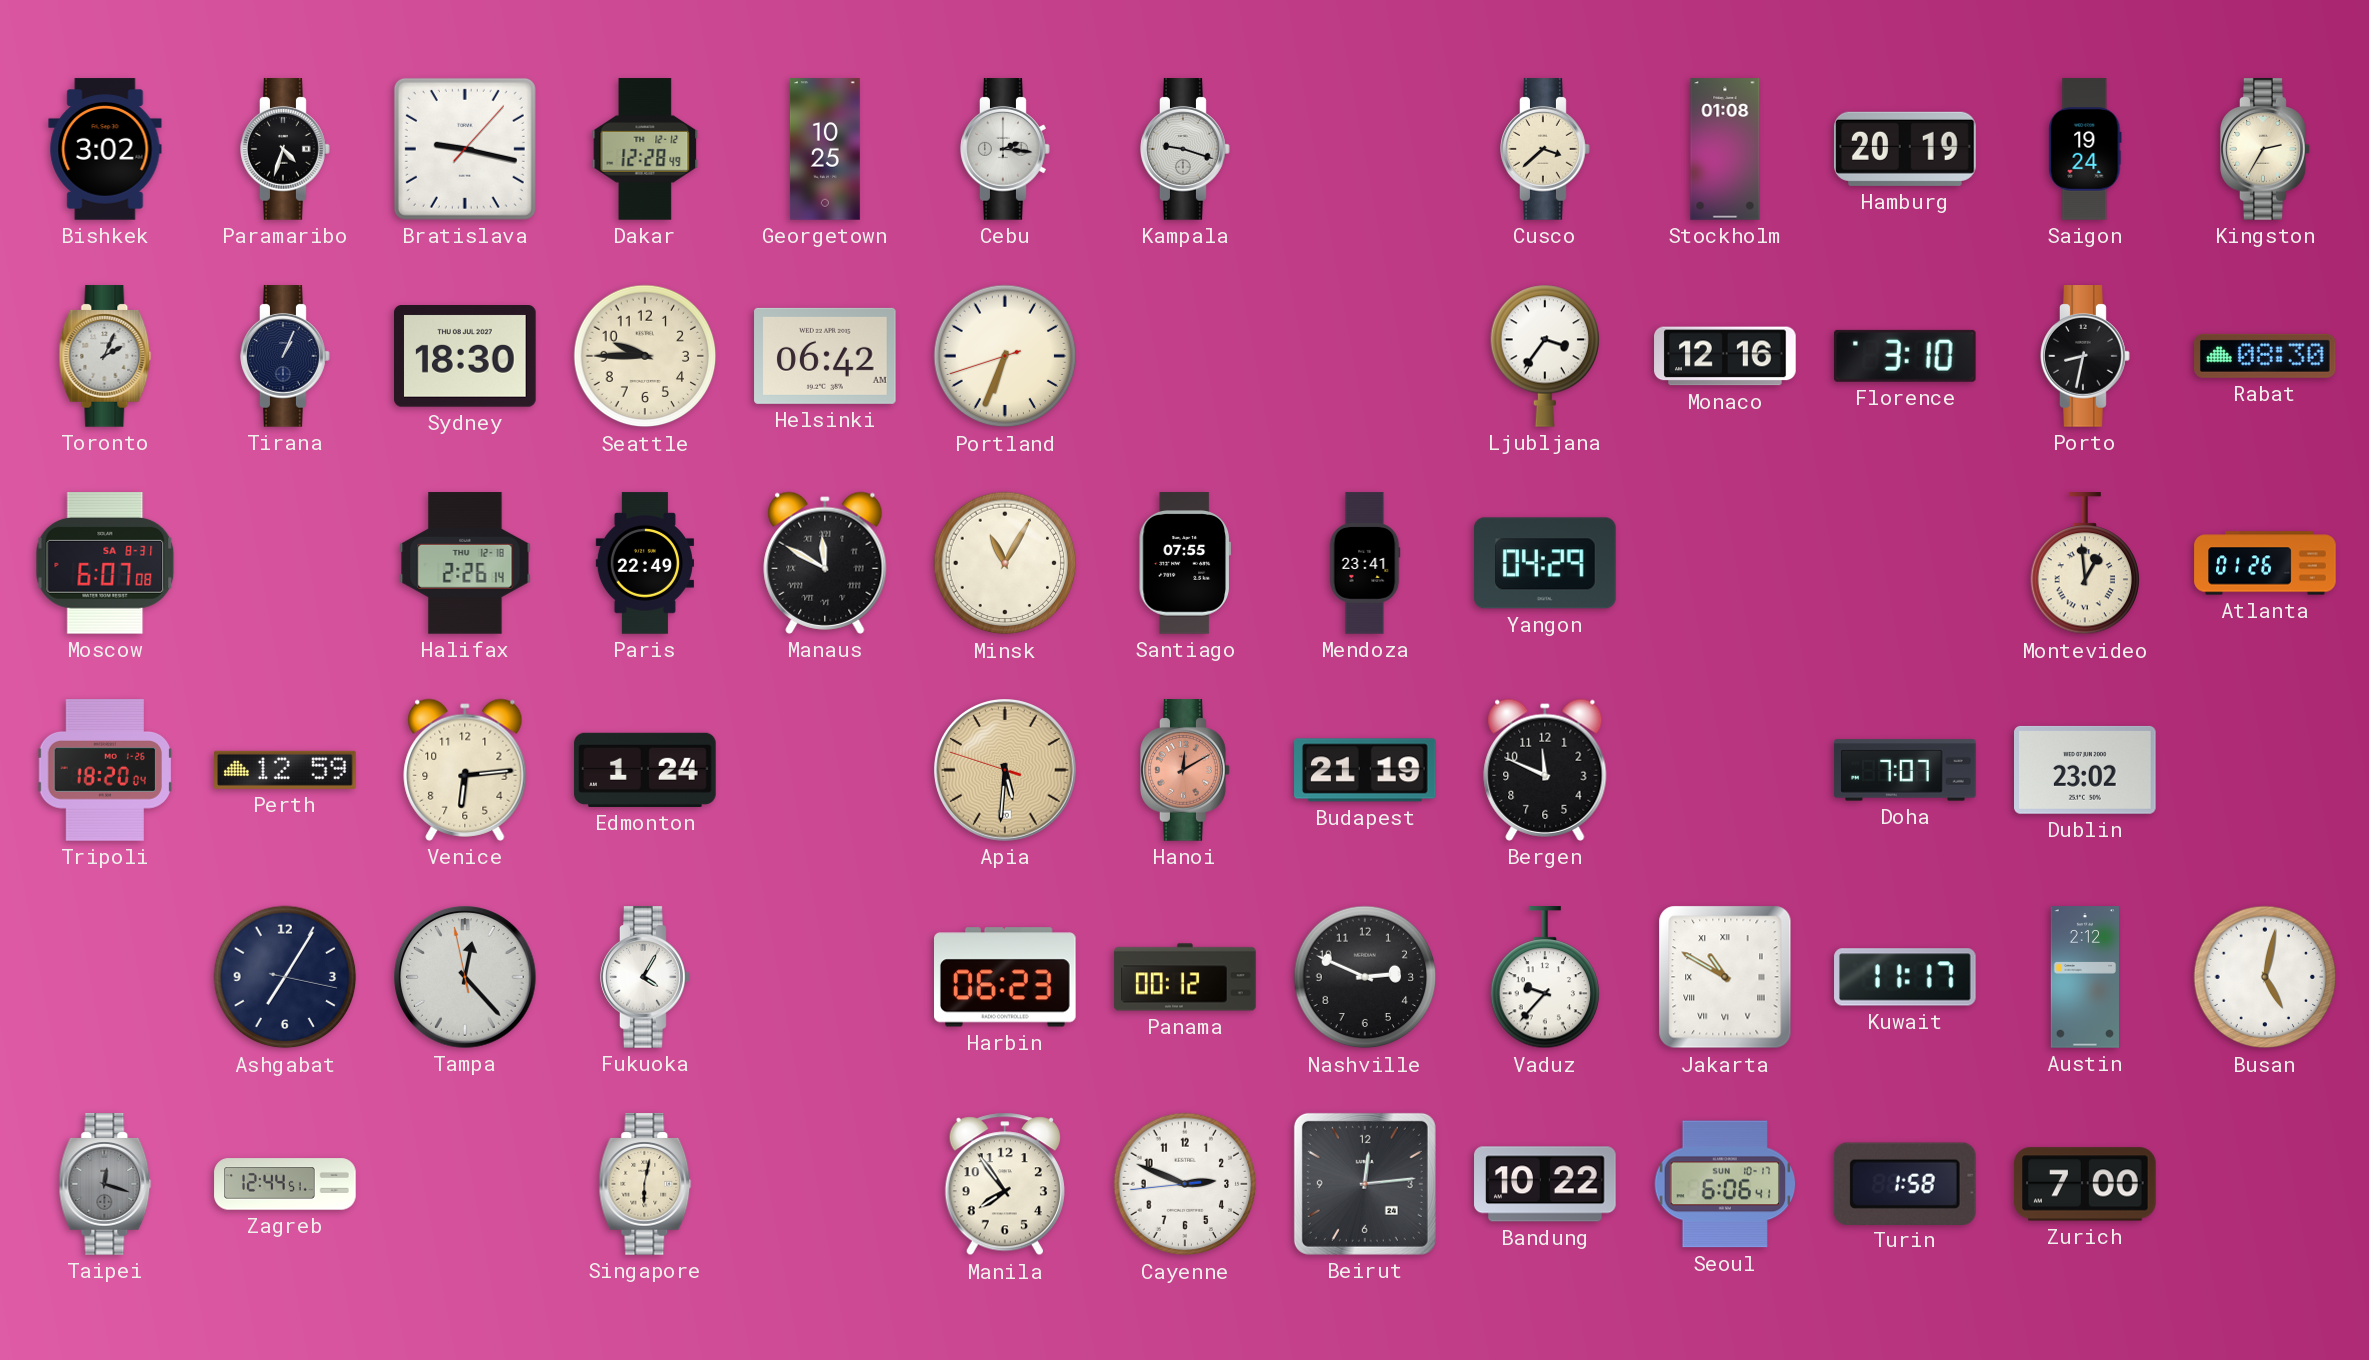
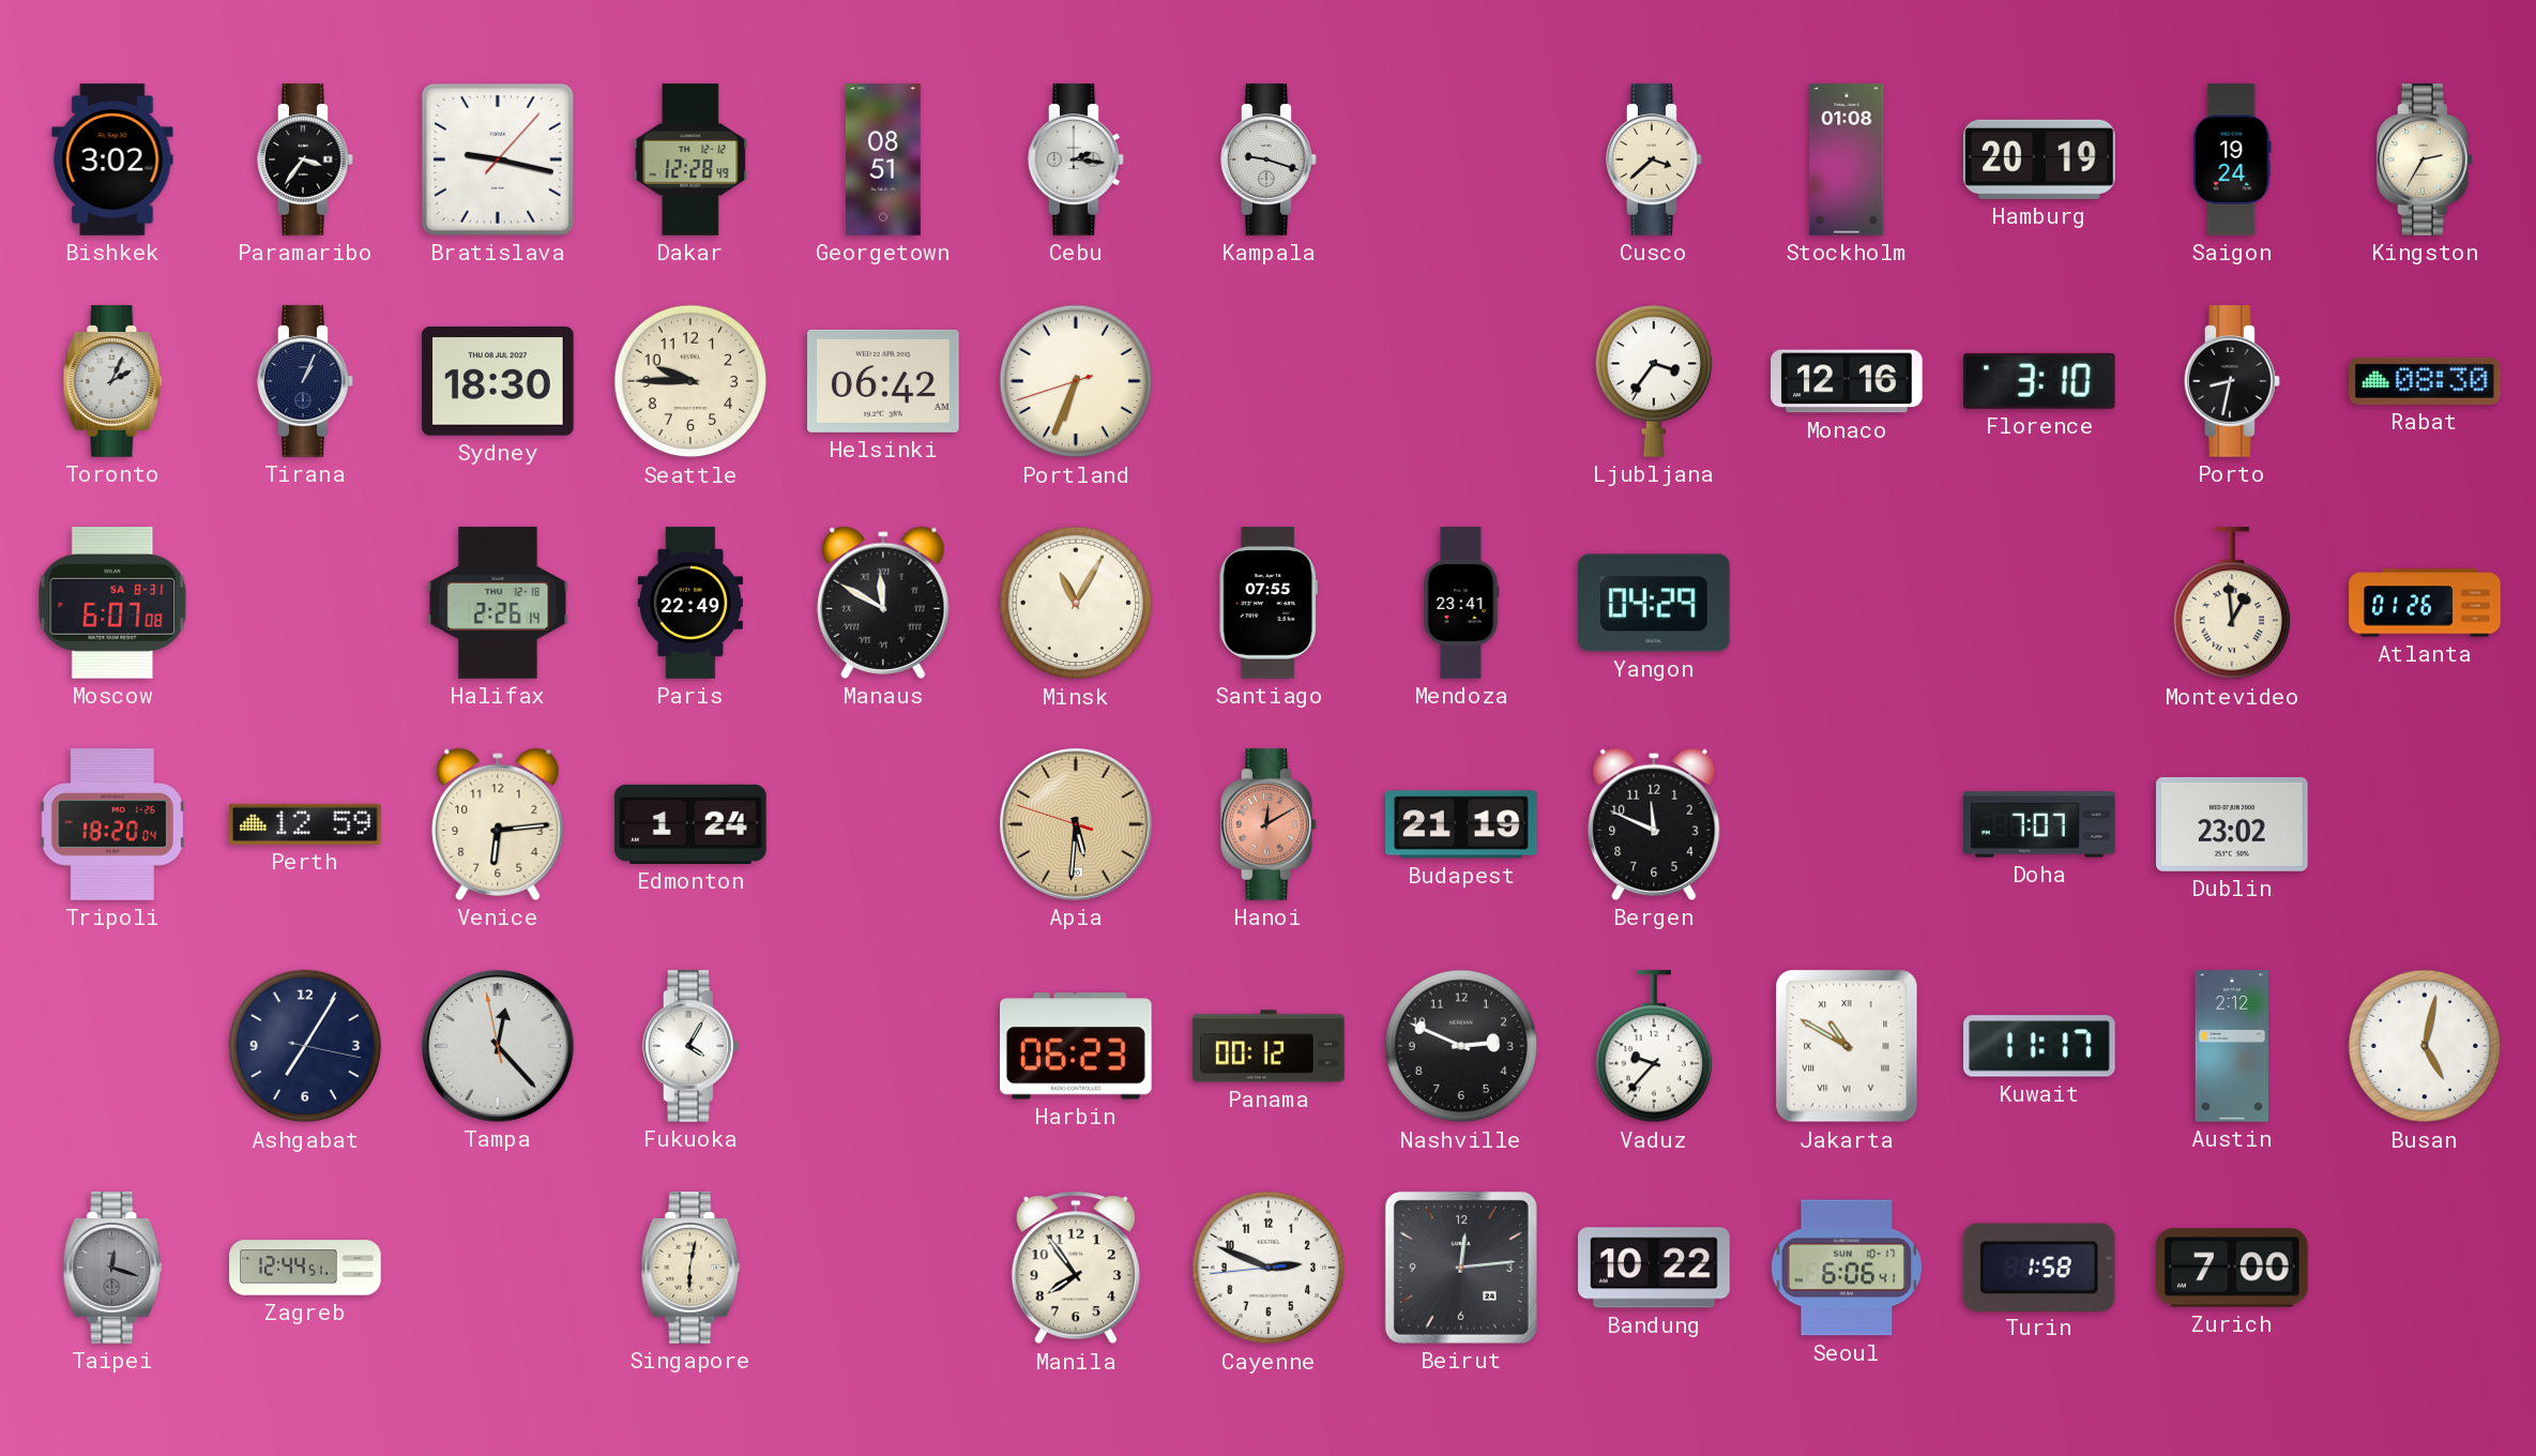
Paramaribo: 4:33 -> 3:36
Georgetown: 10:25 -> 08:51
